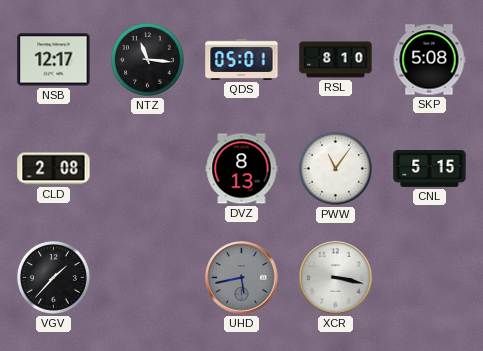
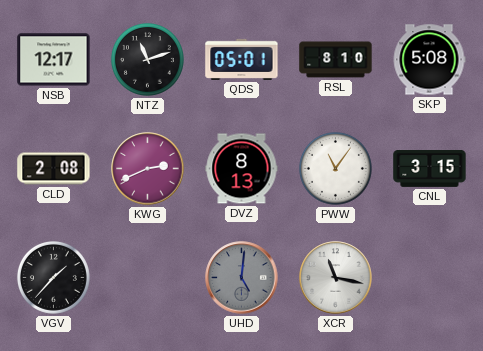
NTZ: 11:16 -> 11:12
KWG: none -> 2:41
CNL: 5:15 -> 3:15
UHD: 5:43 -> 5:01
XCR: 3:17 -> 11:17
